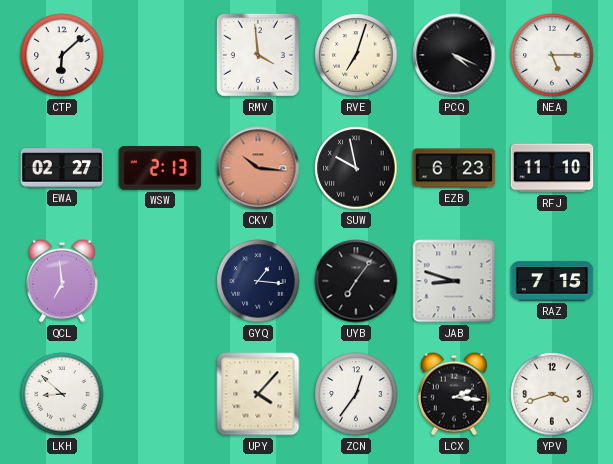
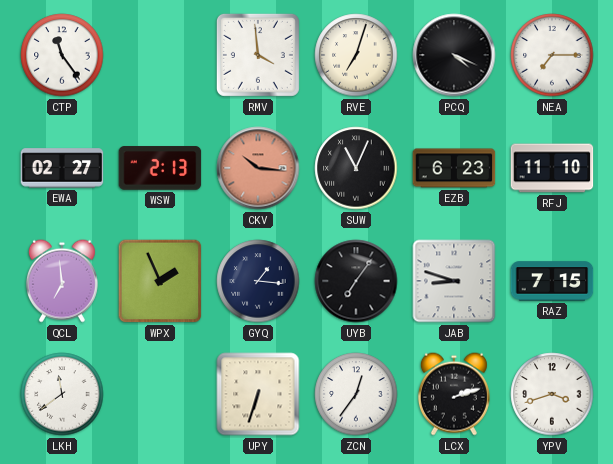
CTP: 6:08 -> 11:24
NEA: 5:15 -> 7:15
SUW: 9:58 -> 11:04
WPX: none -> 1:56
LKH: 8:52 -> 11:39
UPY: 4:07 -> 6:33
LCX: 2:16 -> 2:12
